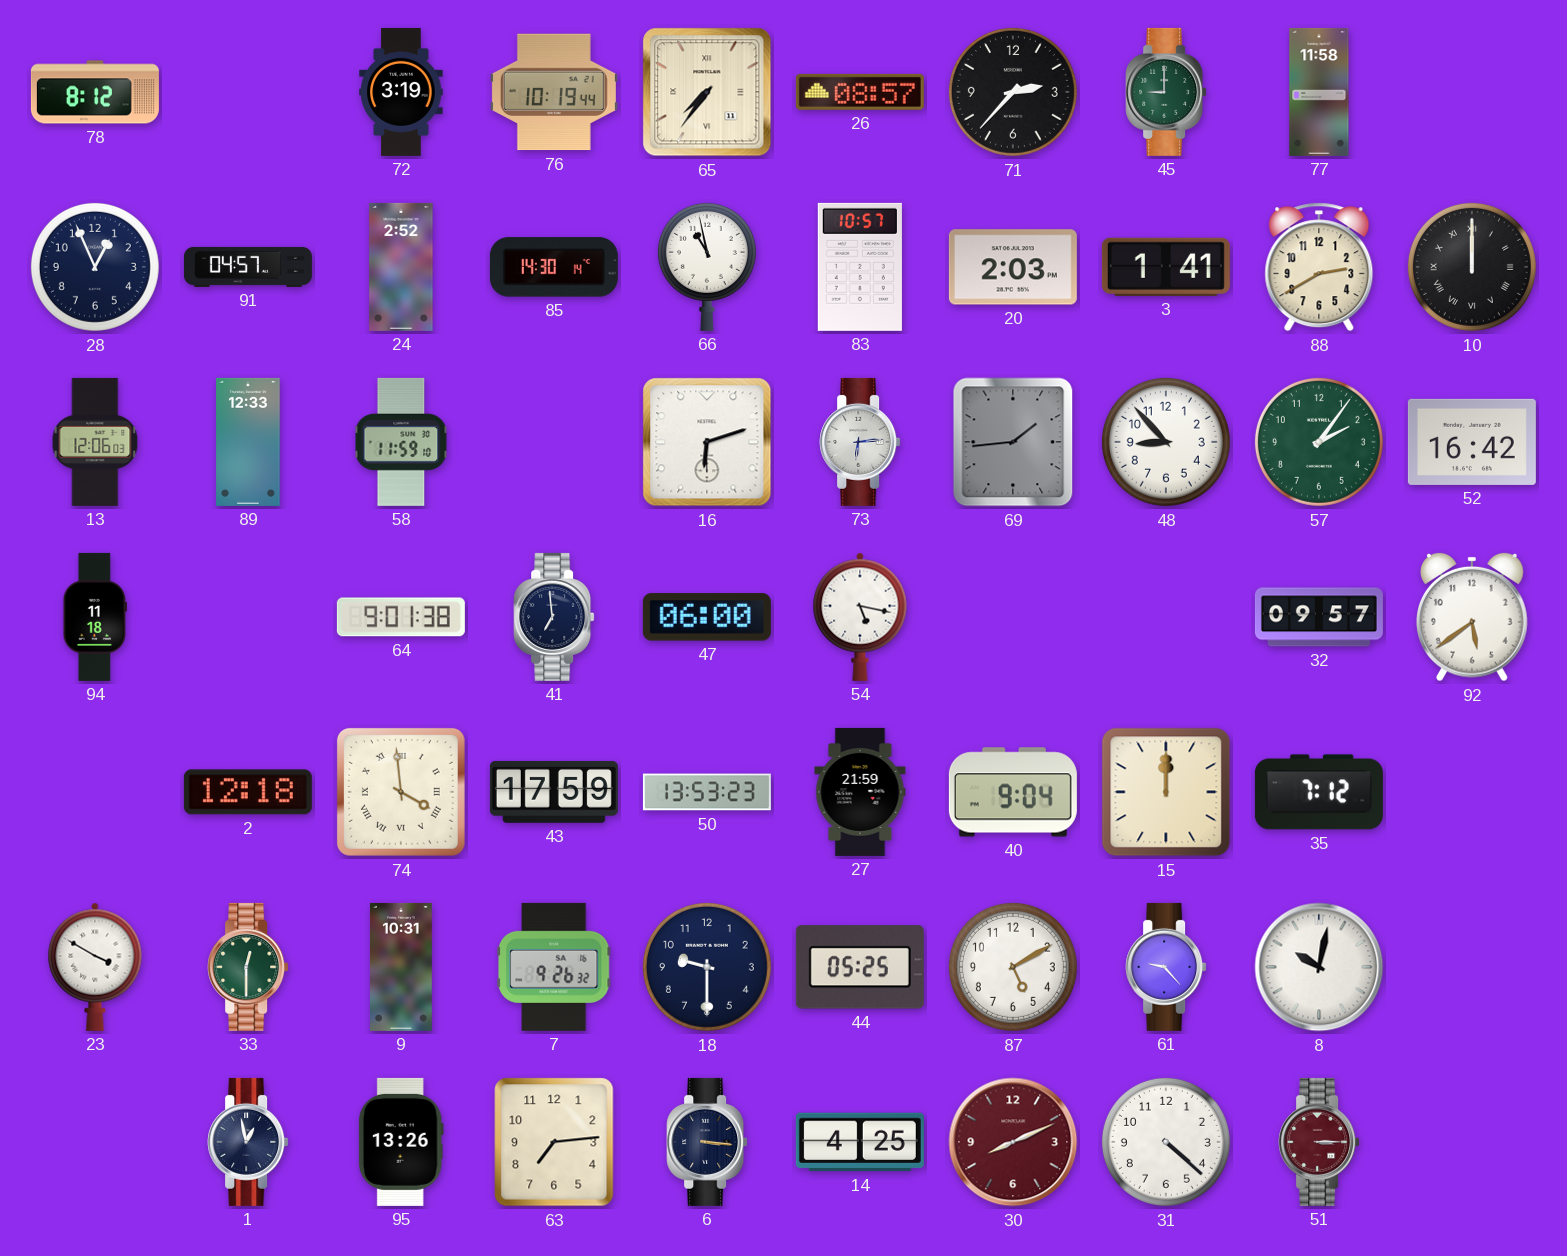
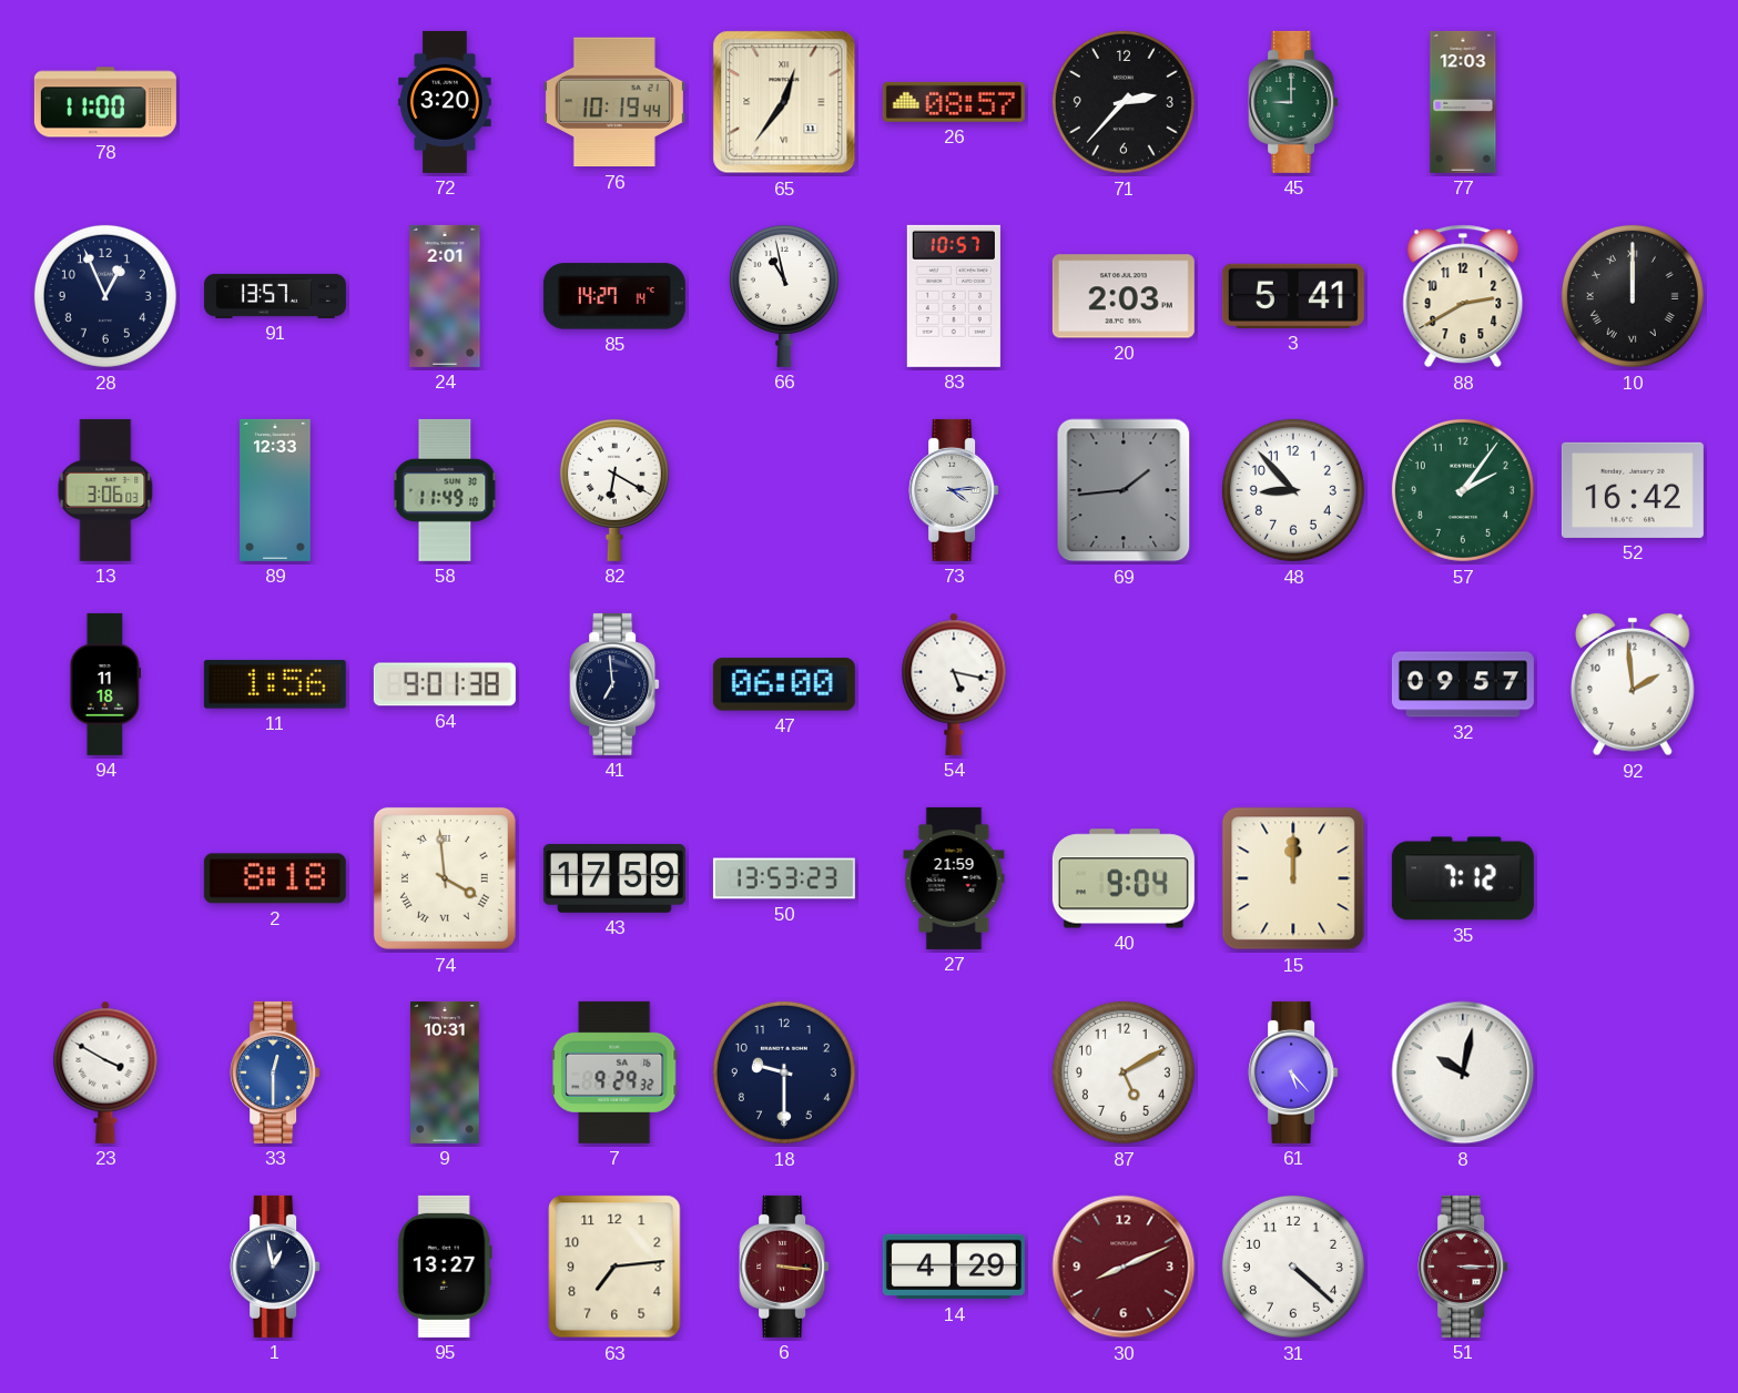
78: 8:12 -> 11:00
72: 3:19 -> 3:20
65: 7:36 -> 12:36
77: 11:58 -> 12:03
91: 04:57 -> 13:57
24: 2:52 -> 2:01
85: 14:30 -> 14:27
3: 1:41 -> 5:41
13: 12:06 -> 3:06
58: 11:59 -> 11:49
82: none -> 6:20
16: 6:12 -> none
73: 6:14 -> 4:14
11: none -> 1:56
92: 5:39 -> 1:59
2: 12:18 -> 8:18
33 dial: green -> blue
7: 9:26 -> 9:29
44: 05:25 -> none
61: 9:23 -> 5:23
95: 13:26 -> 13:27
6 dial: navy -> burgundy
14: 4:25 -> 4:29
